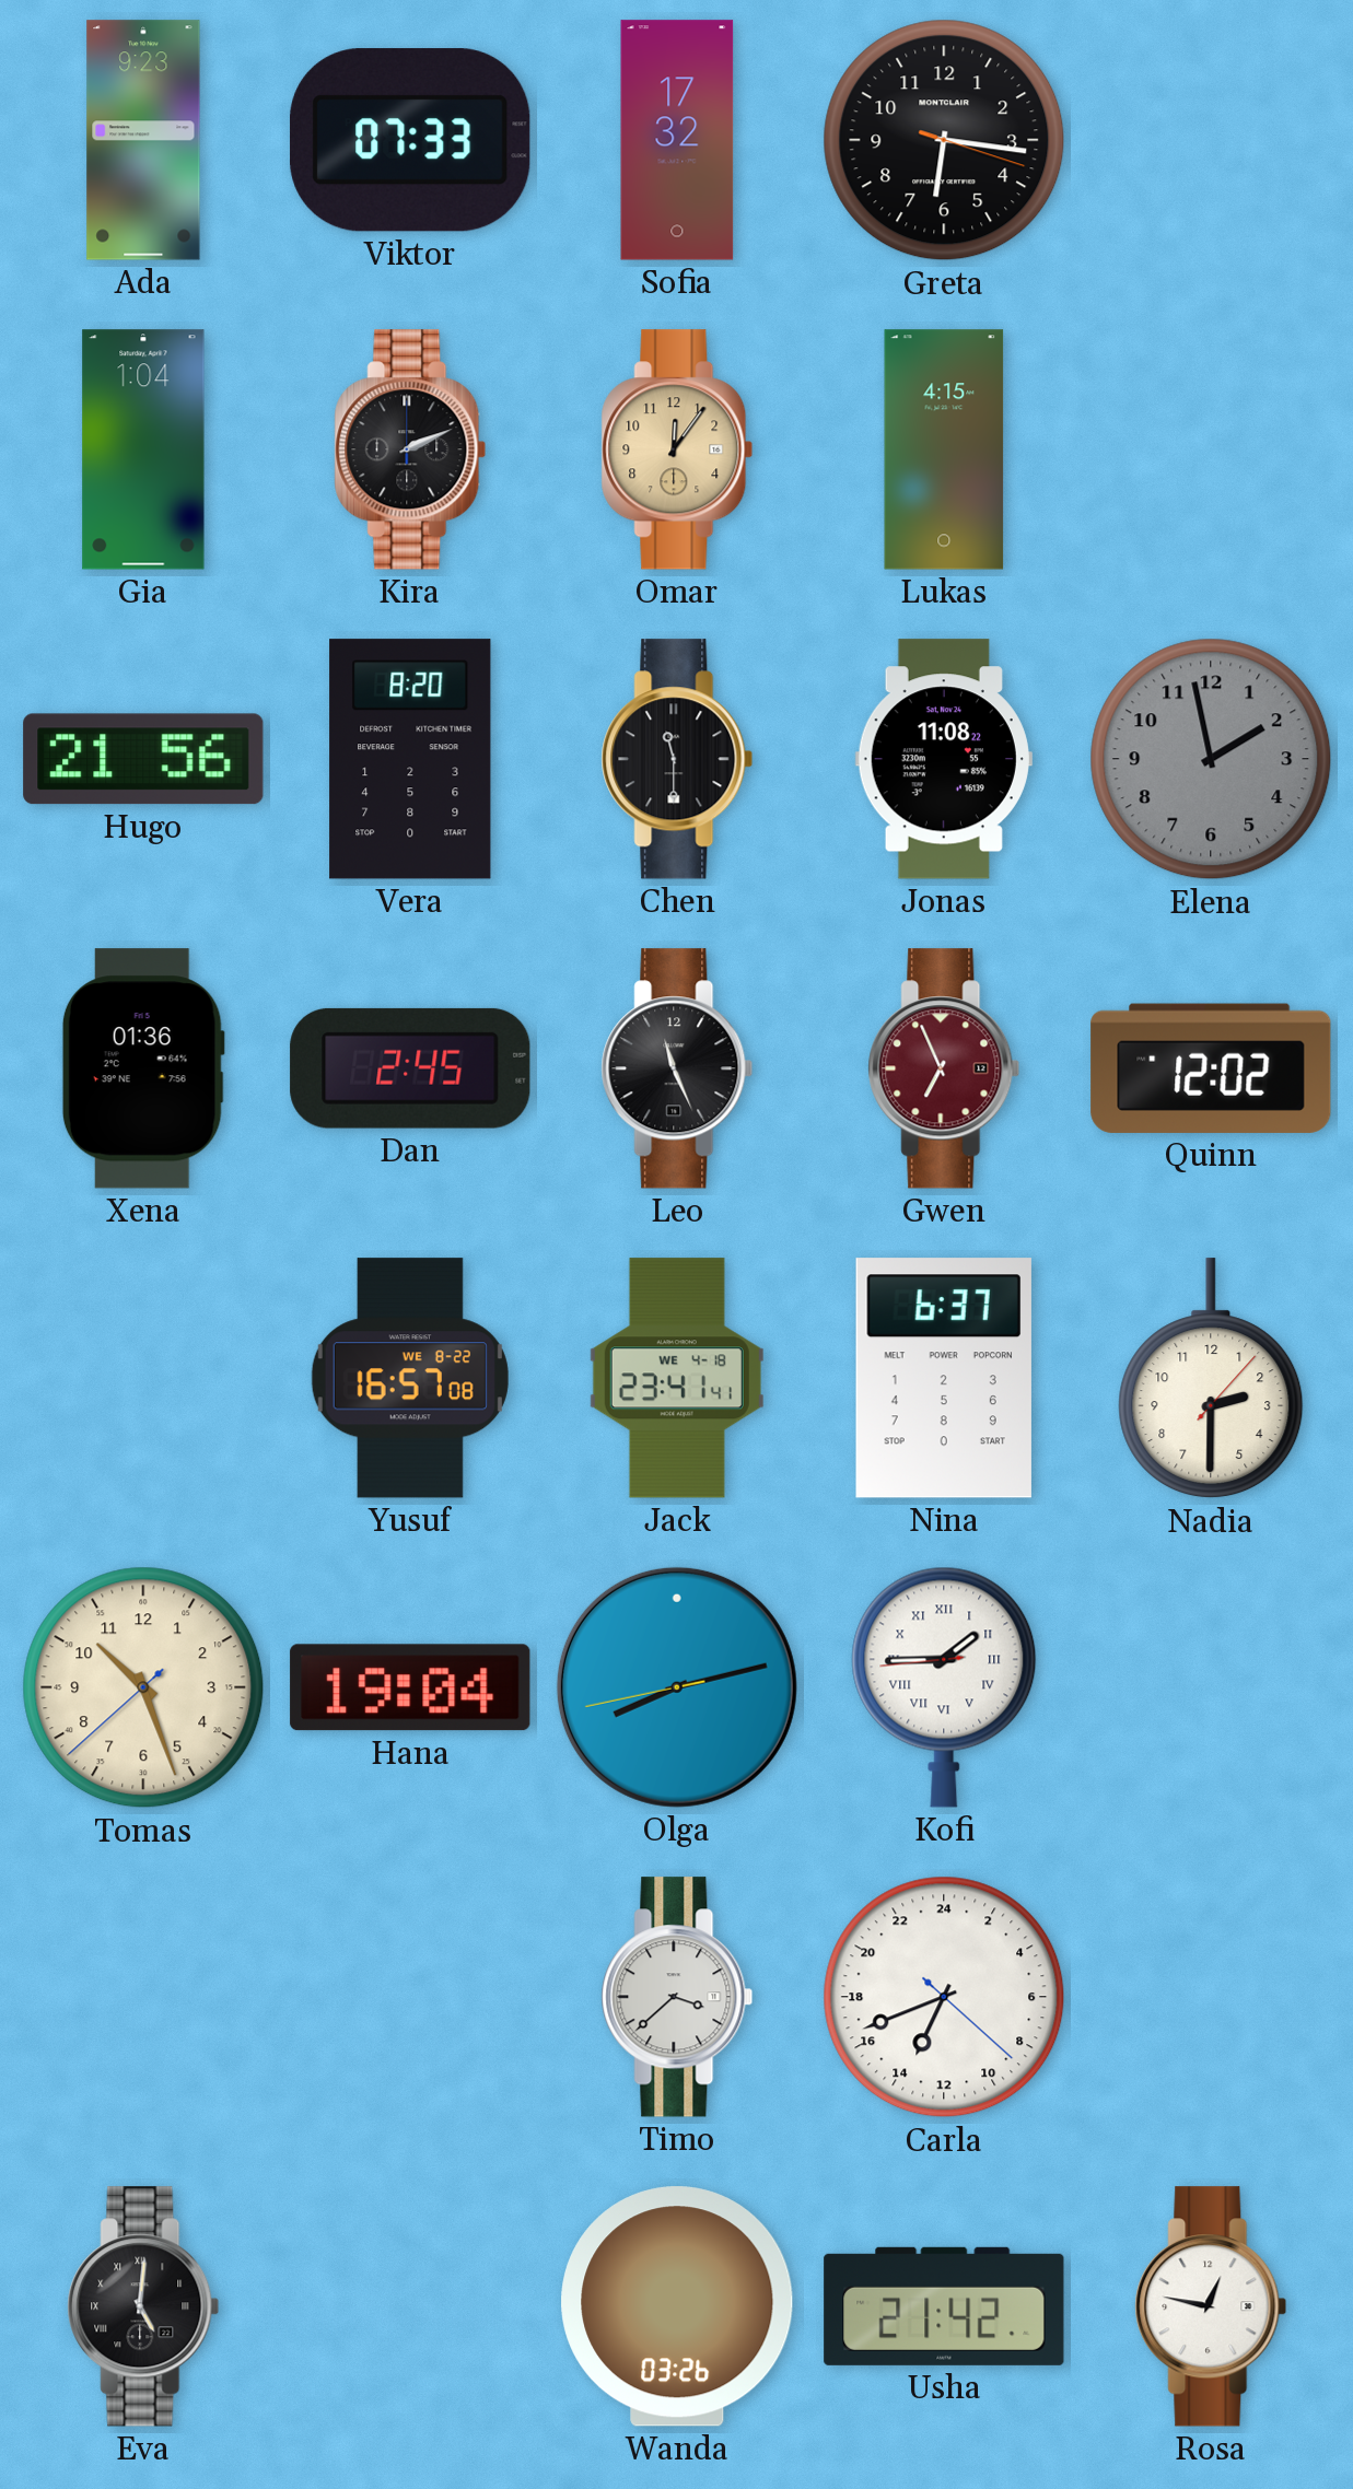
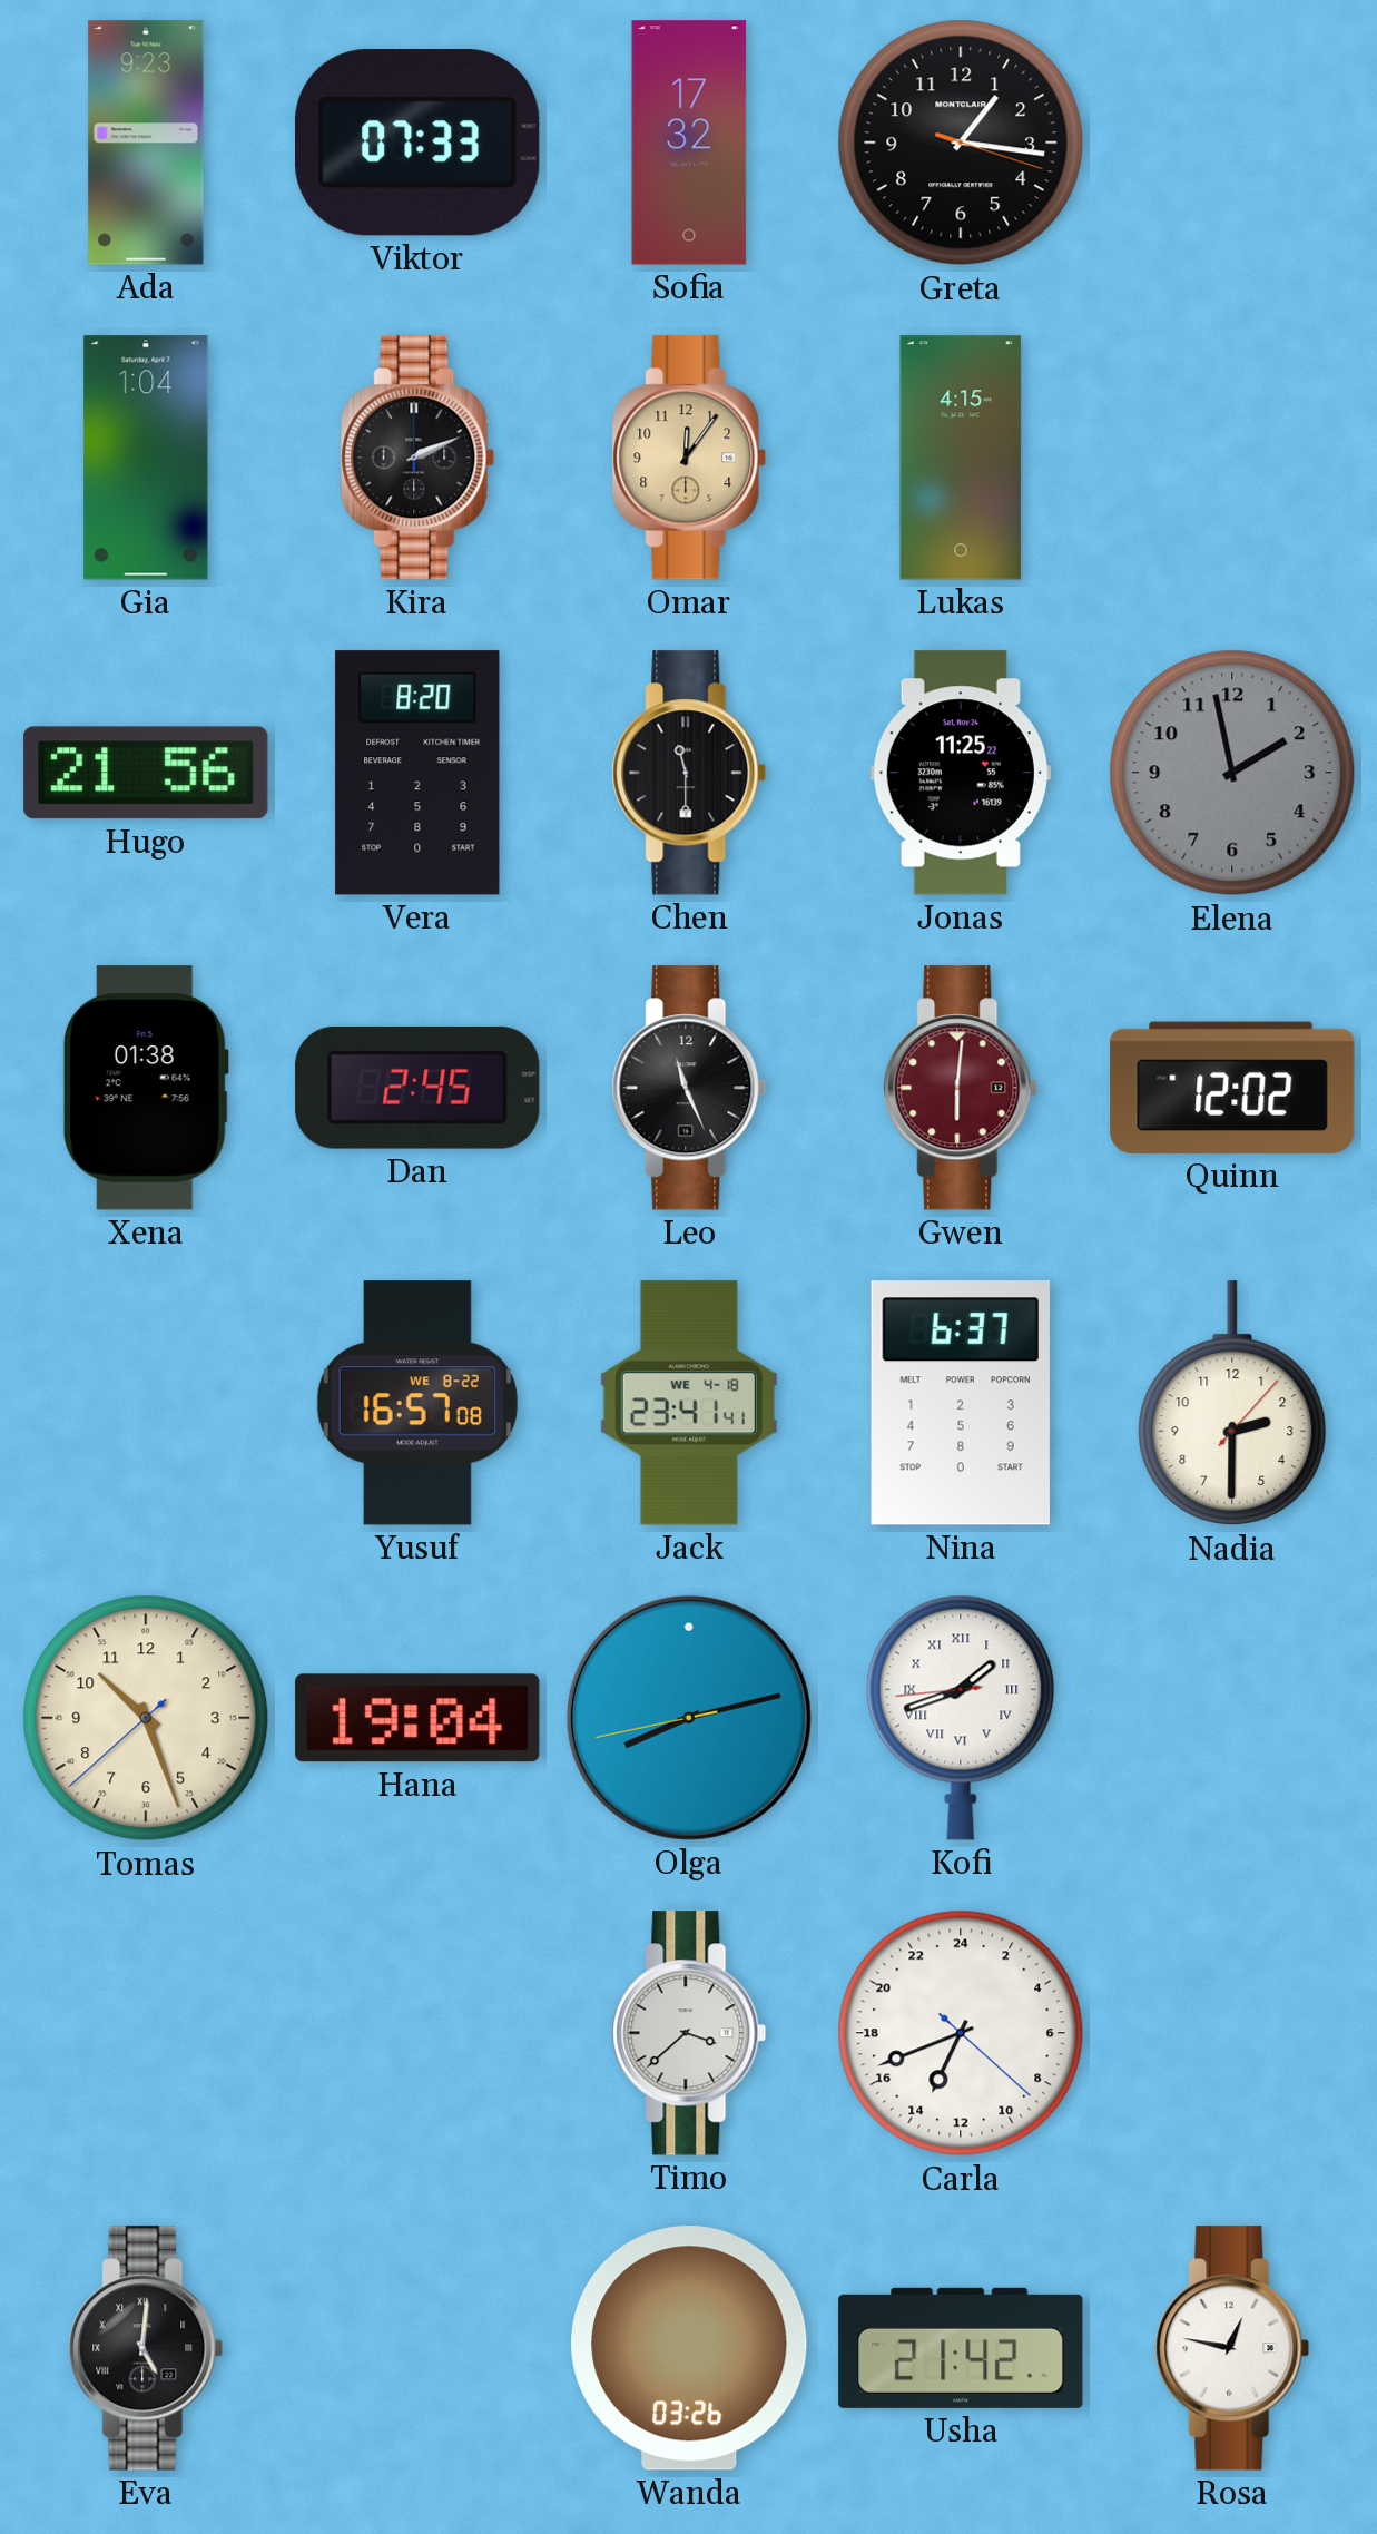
Greta: 6:16 -> 1:16
Jonas: 11:08 -> 11:25
Xena: 01:36 -> 01:38
Gwen: 6:56 -> 6:01
Kofi: 1:44 -> 1:41
